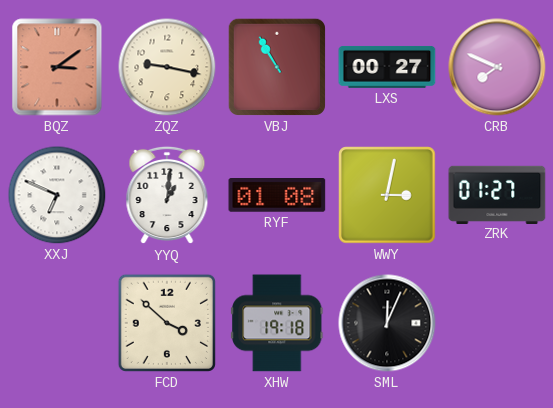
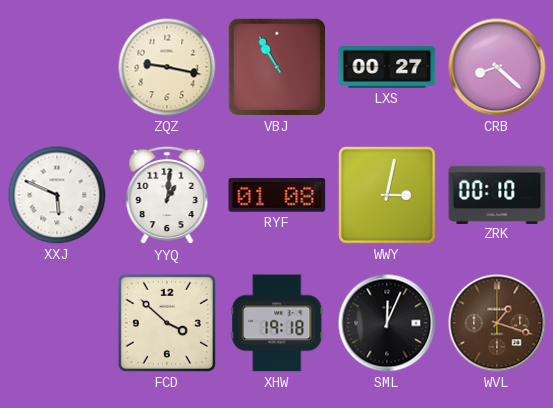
BQZ: 3:09 -> none
CRB: 7:49 -> 8:22
XXJ: 6:49 -> 5:49
ZRK: 01:27 -> 00:10
WVL: none -> 1:18
